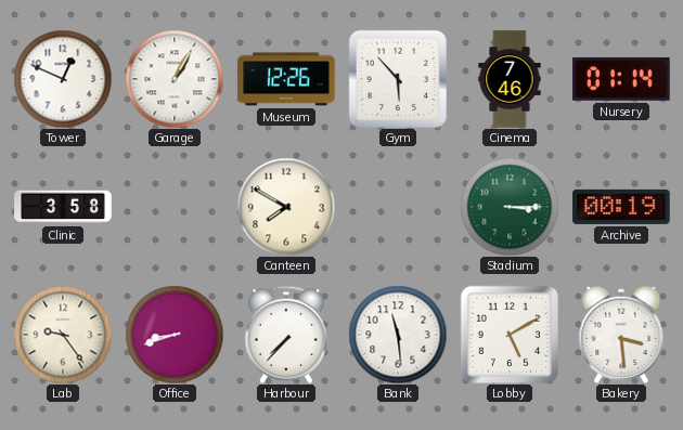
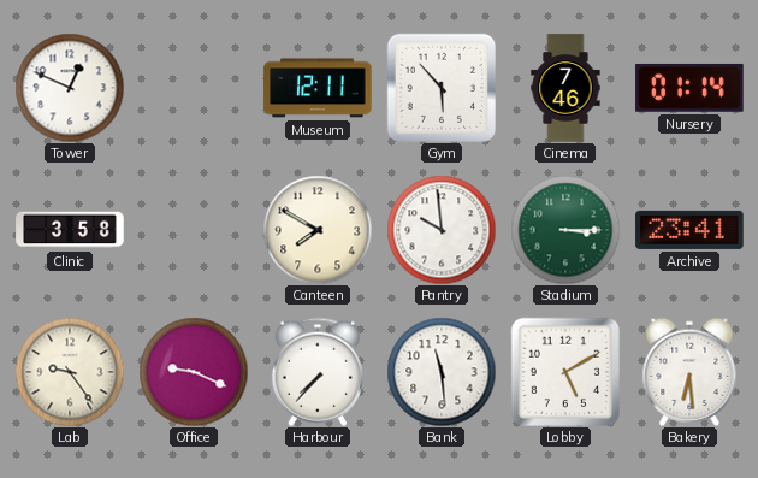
Garage: 1:05 -> none
Museum: 12:26 -> 12:11
Pantry: none -> 9:59
Archive: 00:19 -> 23:41
Office: 8:42 -> 9:19
Bakery: 3:29 -> 6:29
